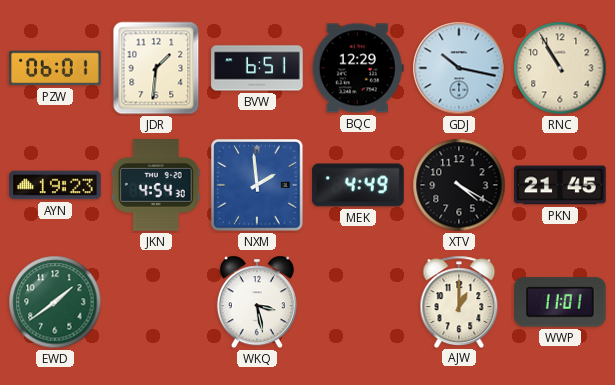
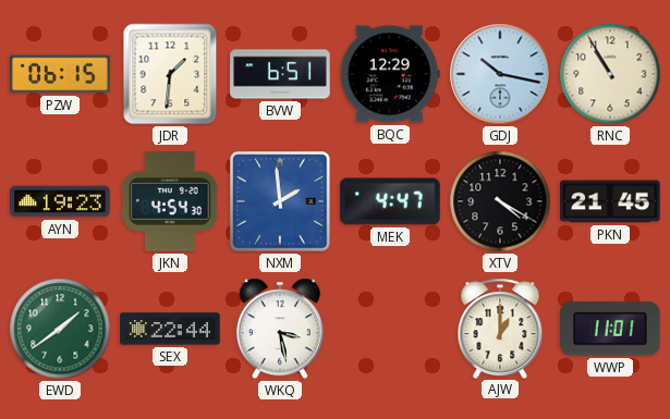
PZW: 06:01 -> 06:15
MEK: 4:49 -> 4:47
SEX: none -> 22:44
